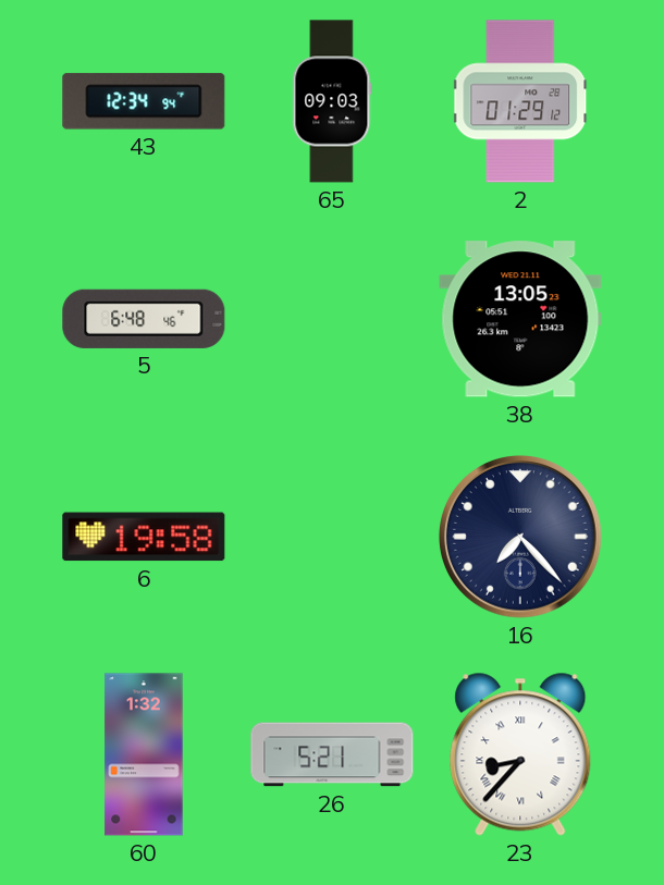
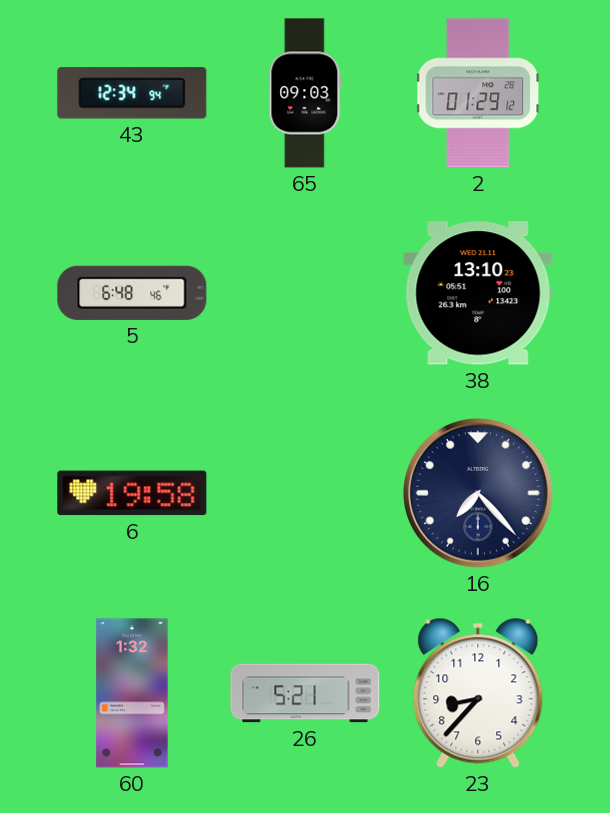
38: 13:05 -> 13:10
23 numerals: Roman -> Arabic
